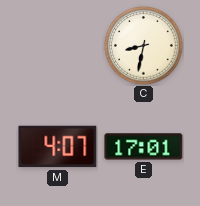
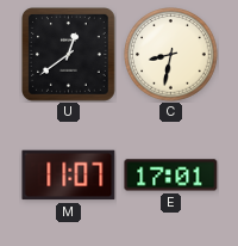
U: none -> 12:39
M: 4:07 -> 11:07
